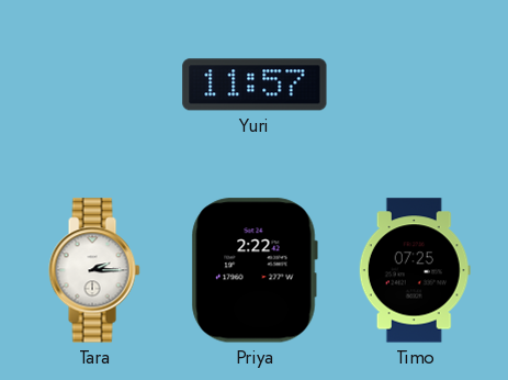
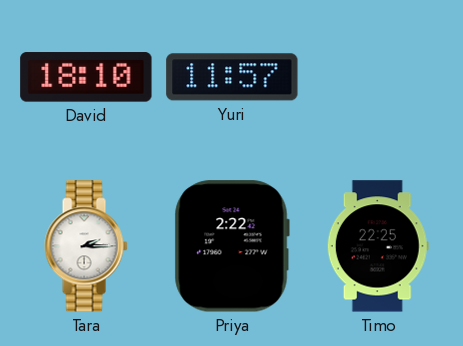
David: none -> 18:10
Timo: 07:25 -> 22:25
